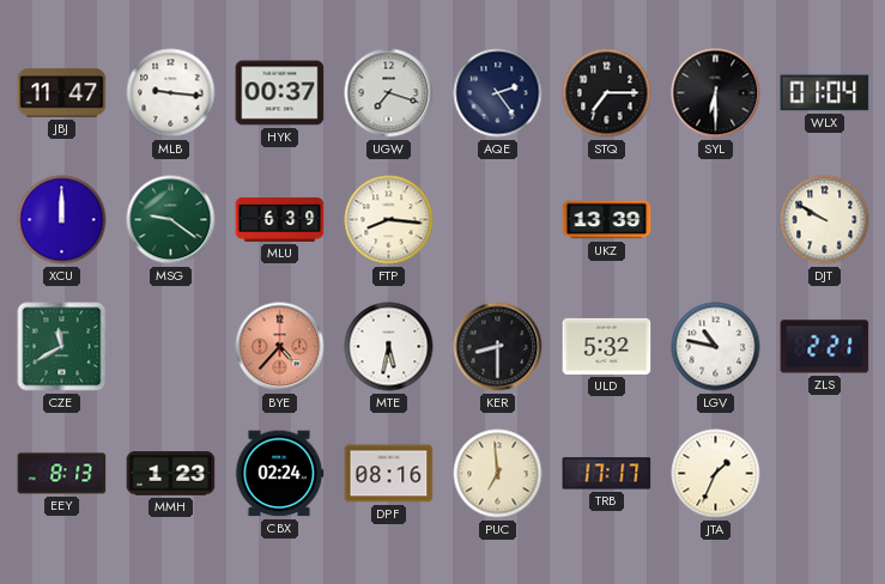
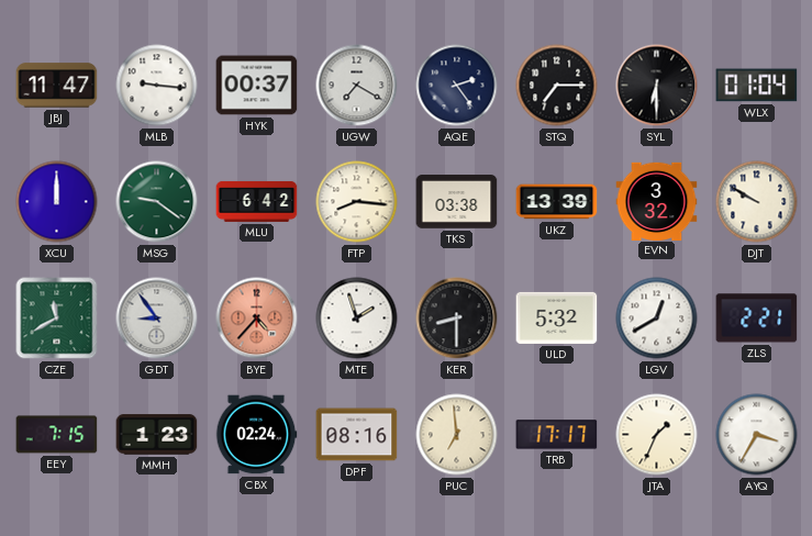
UGW: 7:18 -> 7:20
MLU: 6:39 -> 6:42
TKS: none -> 03:38
EVN: none -> 3:32
GDT: none -> 8:54
MTE: 5:32 -> 1:57
LGV: 10:47 -> 12:40
EEY: 8:13 -> 7:15
AYQ: none -> 3:35
